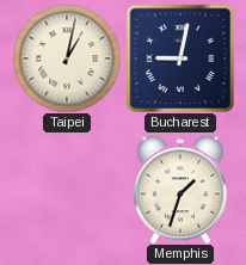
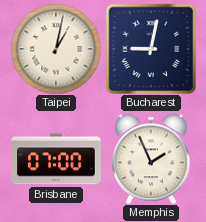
Brisbane: none -> 07:00
Memphis: 1:33 -> 1:56
